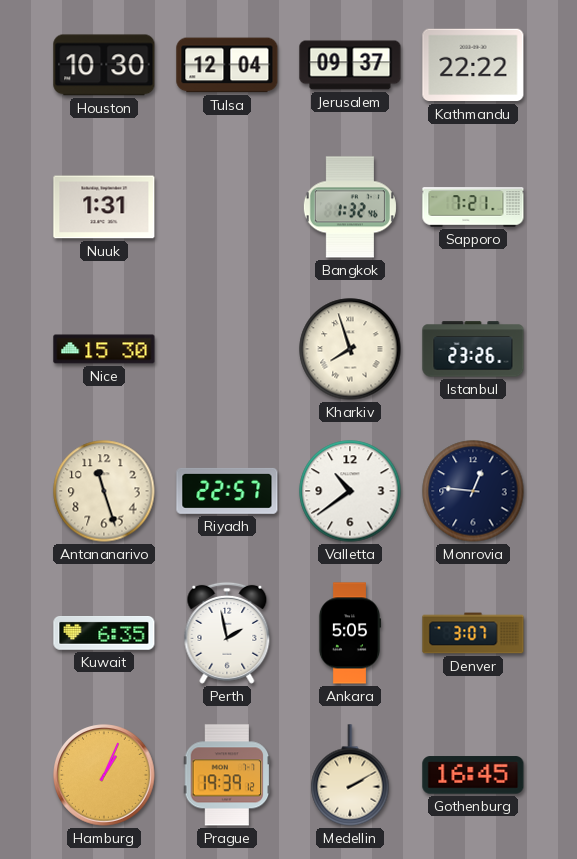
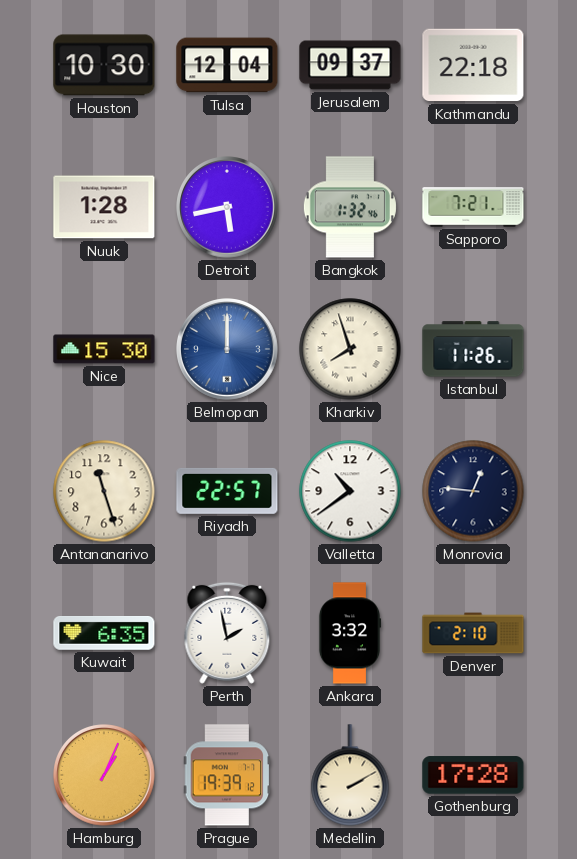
Kathmandu: 22:22 -> 22:18
Nuuk: 1:31 -> 1:28
Detroit: none -> 5:43
Belmopan: none -> 12:00
Istanbul: 23:26 -> 11:26
Ankara: 5:05 -> 3:32
Denver: 3:07 -> 2:10
Gothenburg: 16:45 -> 17:28
